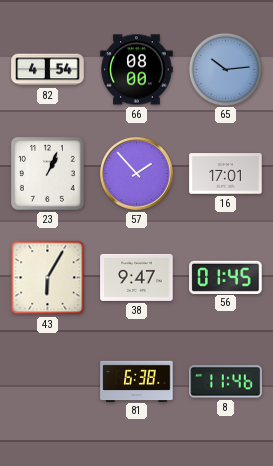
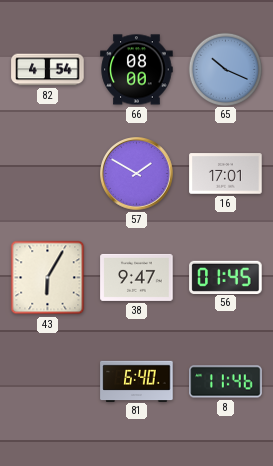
65: 10:14 -> 10:19
23: 1:04 -> none
57: 1:53 -> 1:50
81: 6:38 -> 6:40
